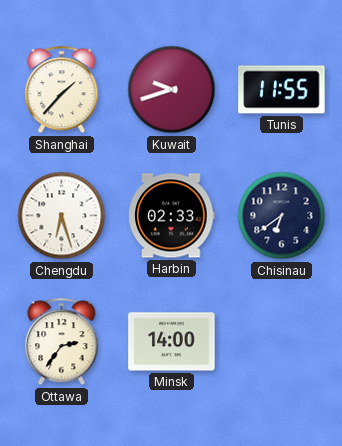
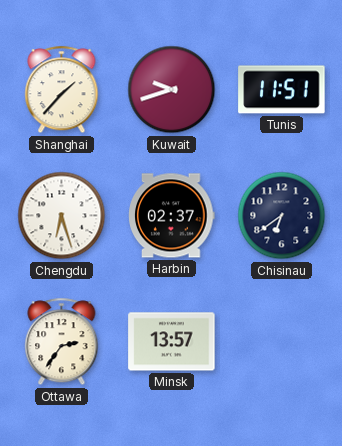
Tunis: 11:55 -> 11:51
Harbin: 02:33 -> 02:37
Minsk: 14:00 -> 13:57
